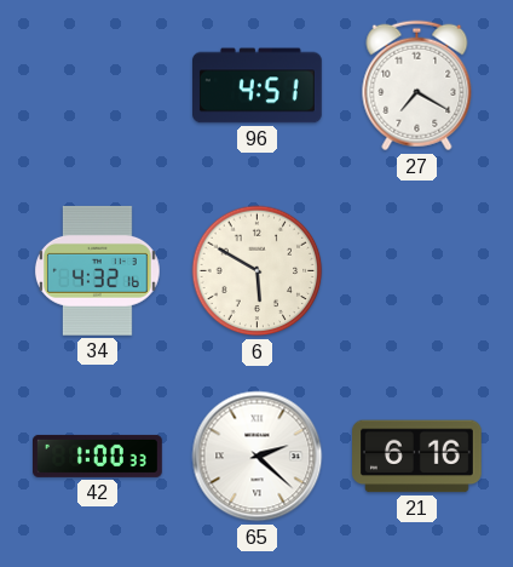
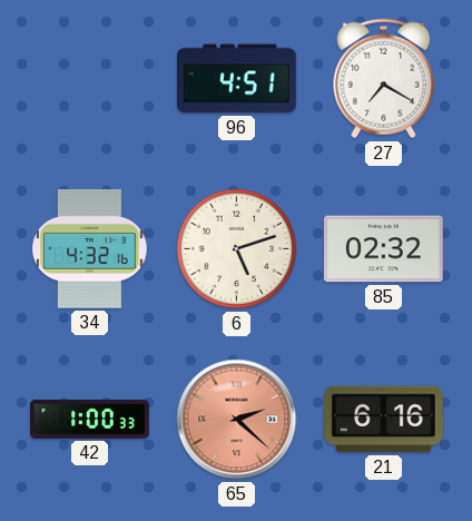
6: 5:50 -> 5:12
85: none -> 02:32
65 dial: white -> salmon
